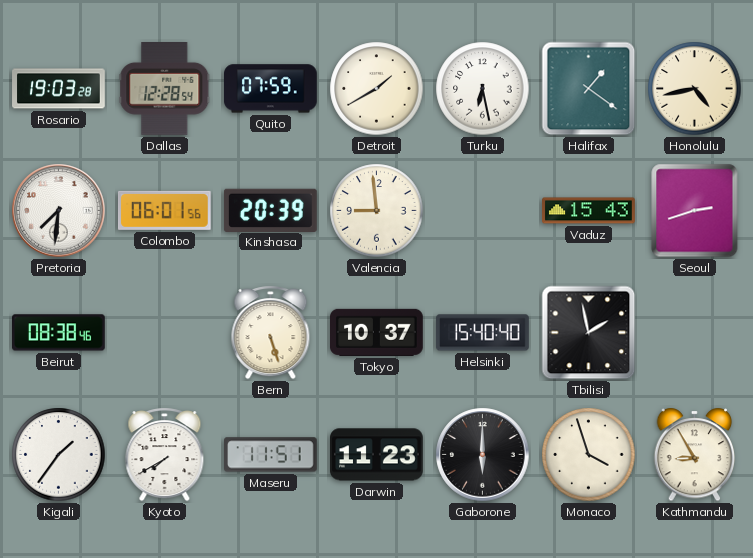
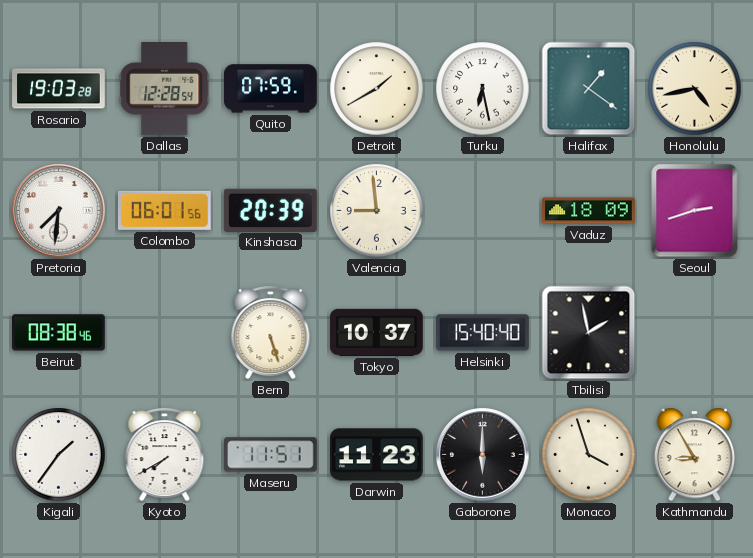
Vaduz: 15:43 -> 18:09
